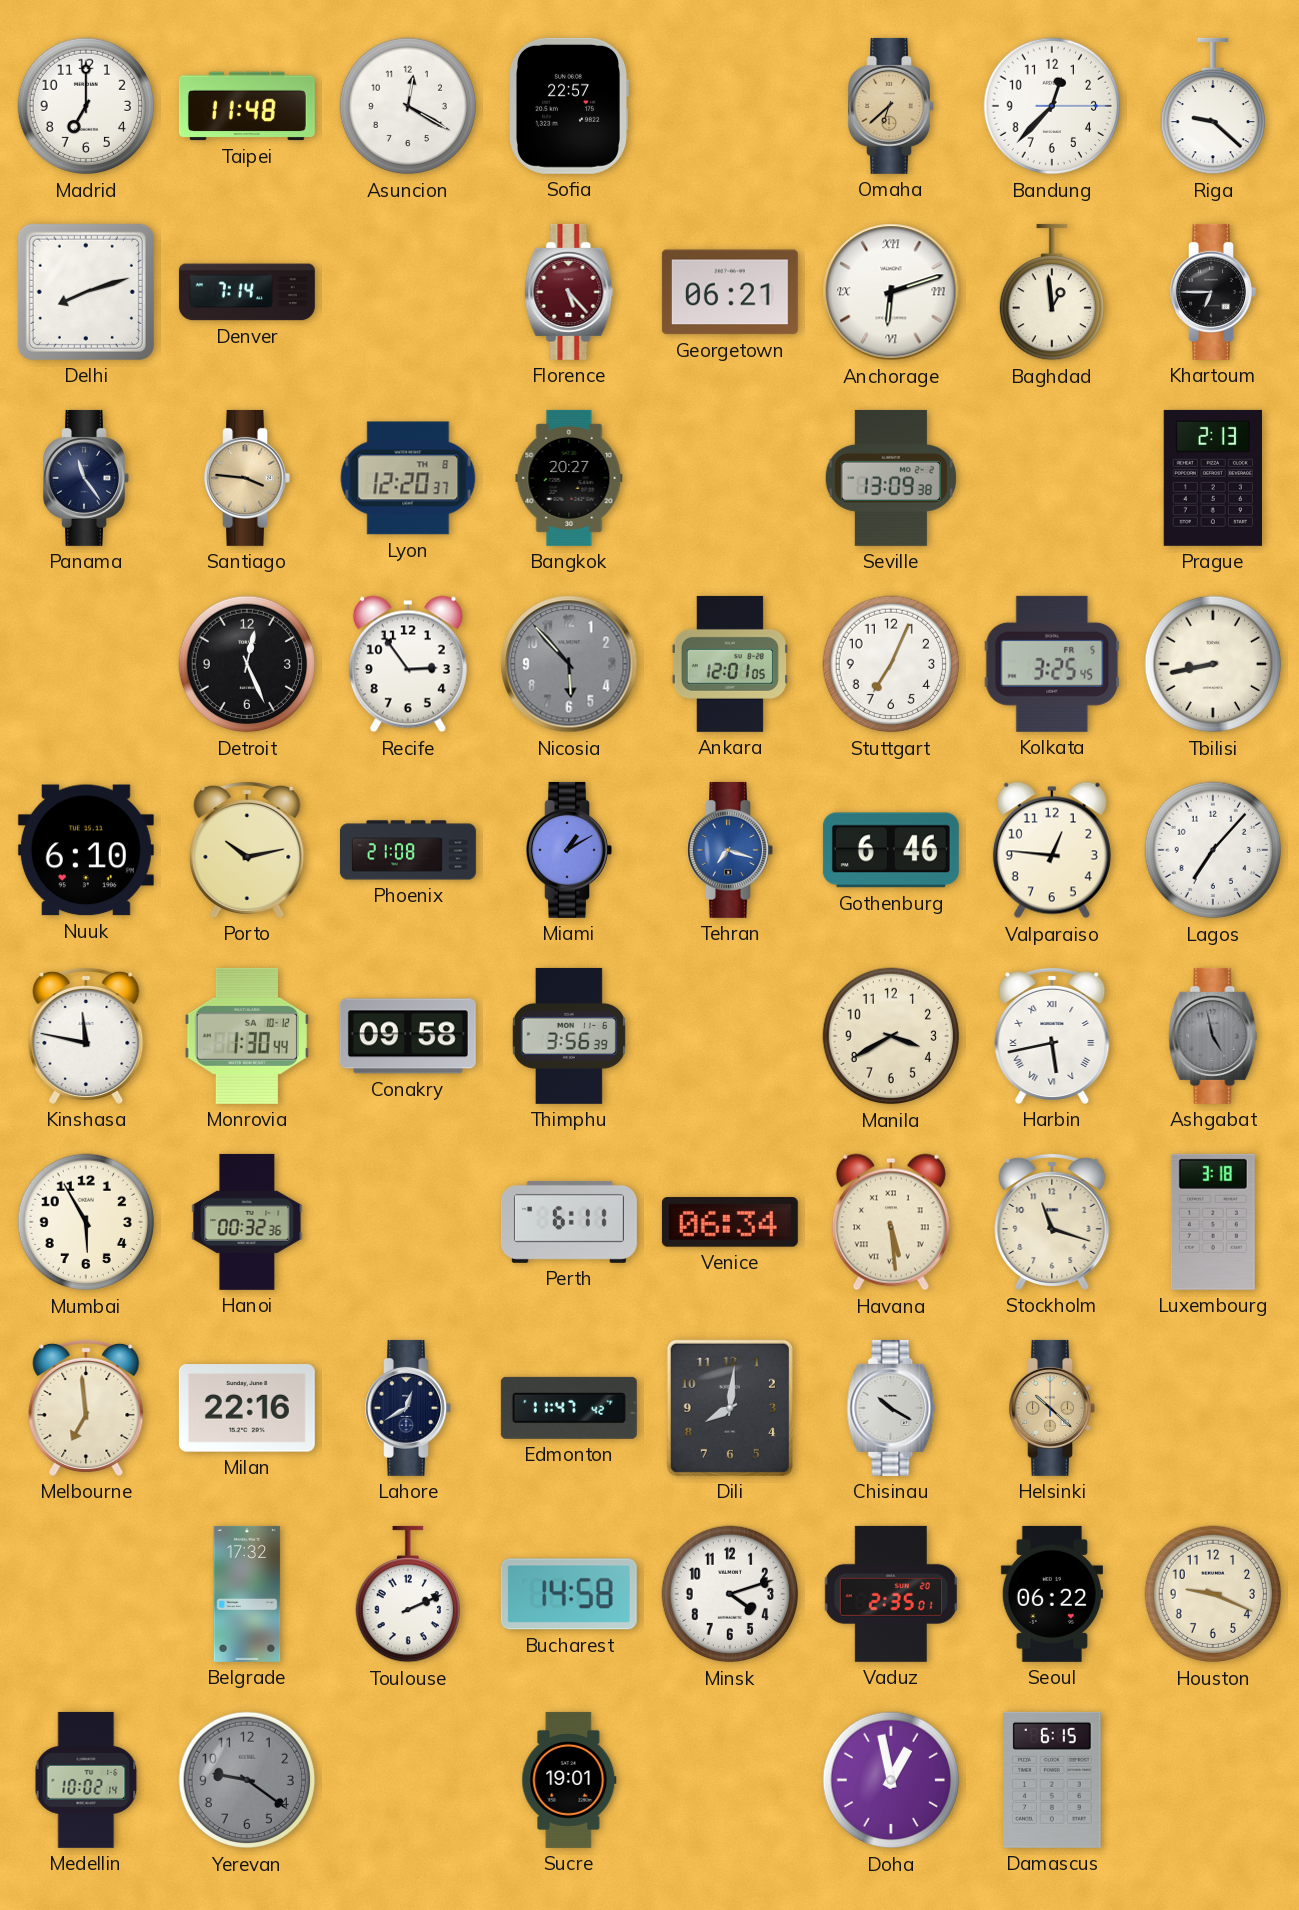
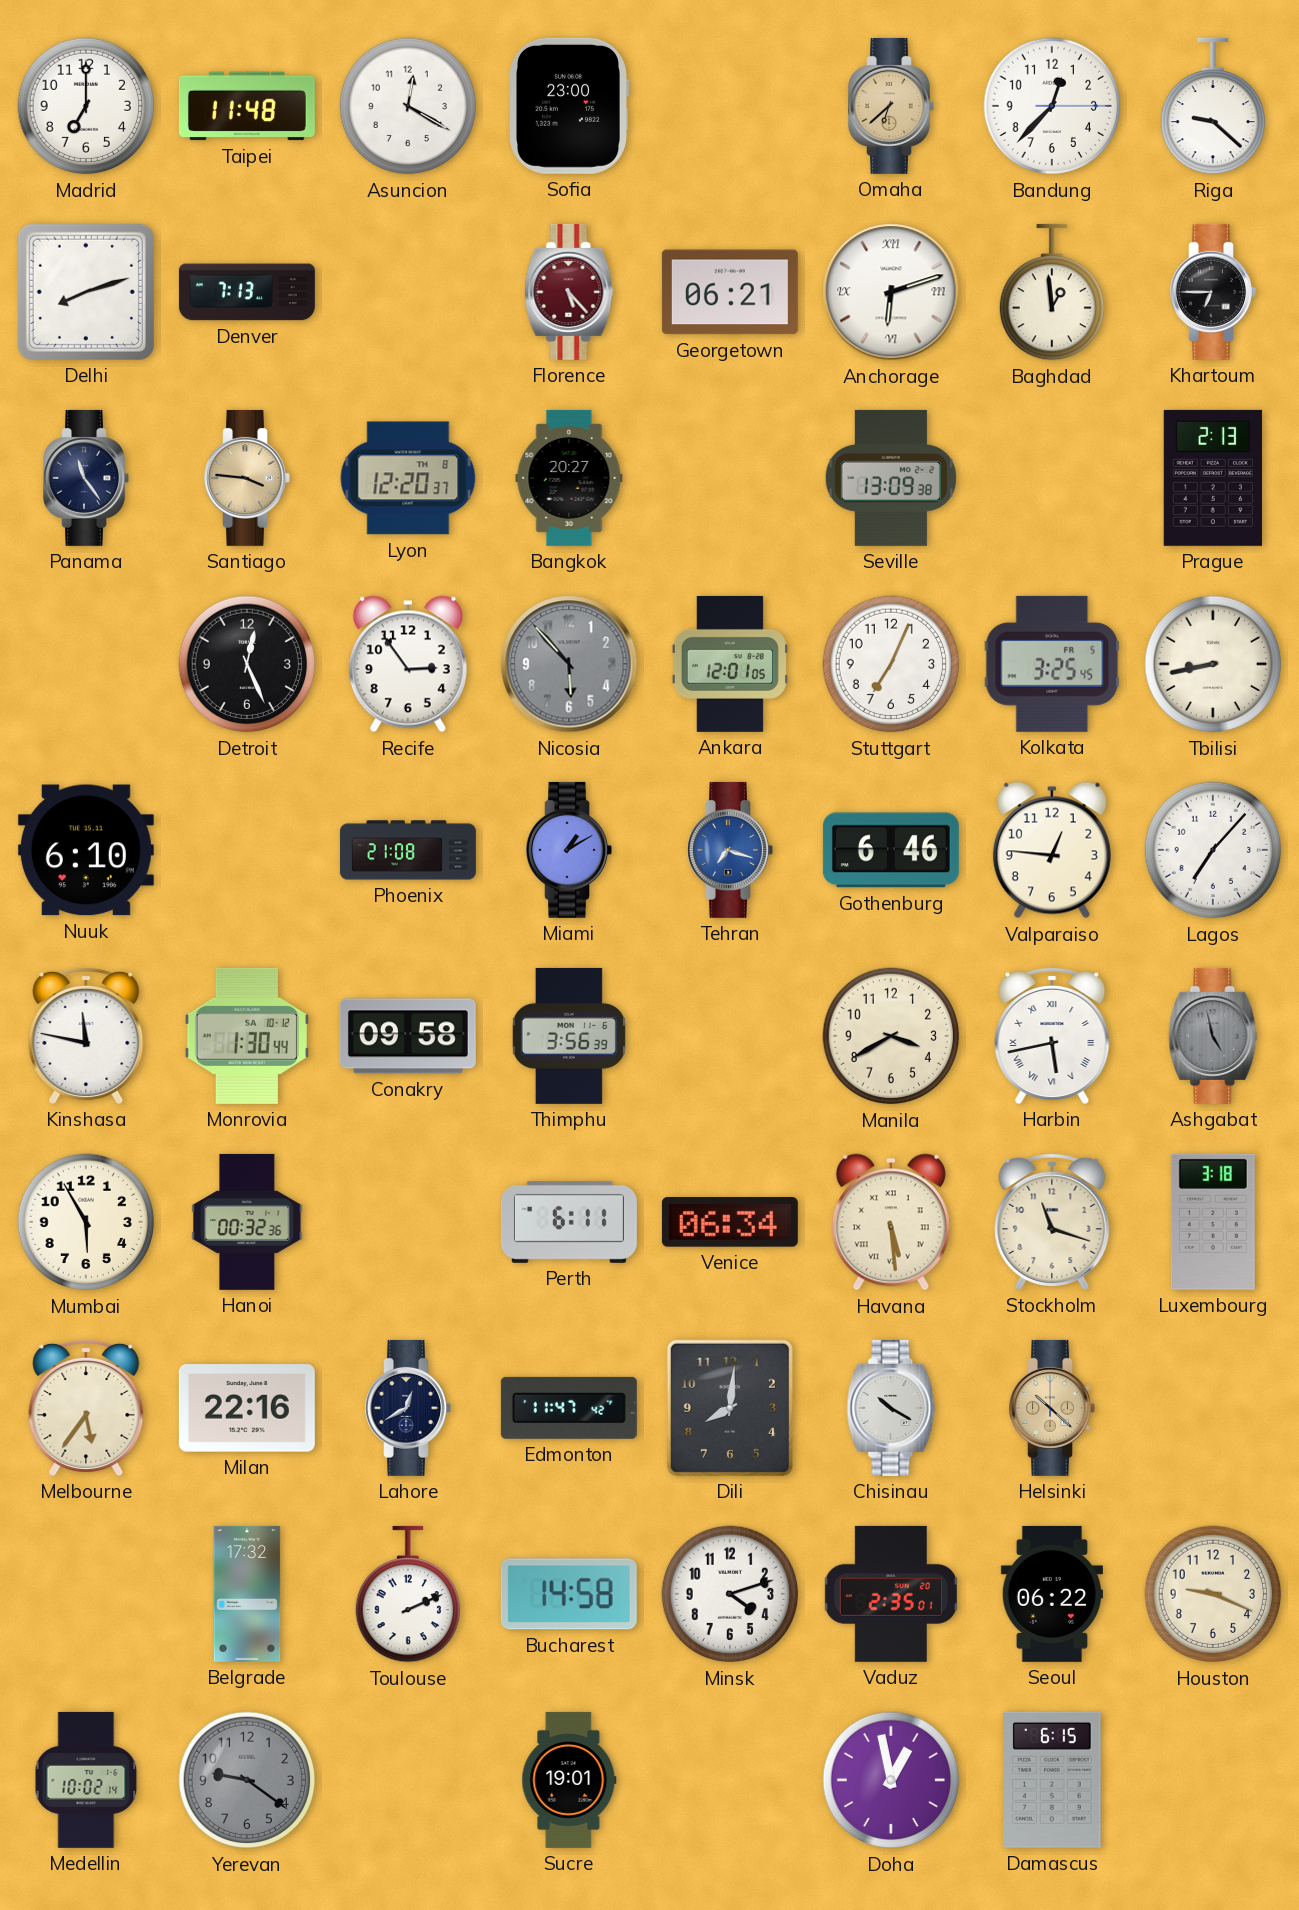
Sofia: 22:57 -> 23:00
Denver: 7:14 -> 7:13
Porto: 10:13 -> none
Melbourne: 6:59 -> 5:36
